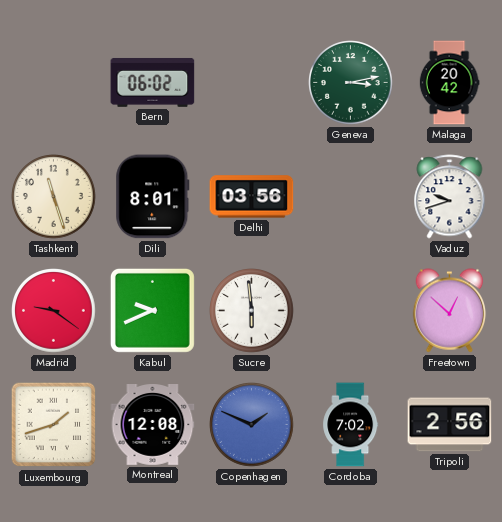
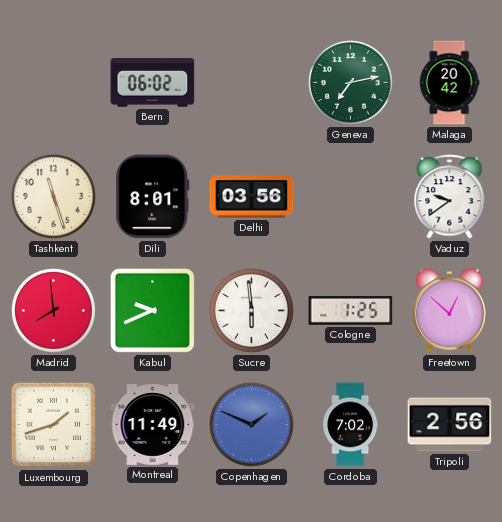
Geneva: 3:13 -> 7:13
Vaduz: 9:42 -> 9:39
Madrid: 9:21 -> 7:59
Cologne: none -> 1:25
Montreal: 12:08 -> 11:49
